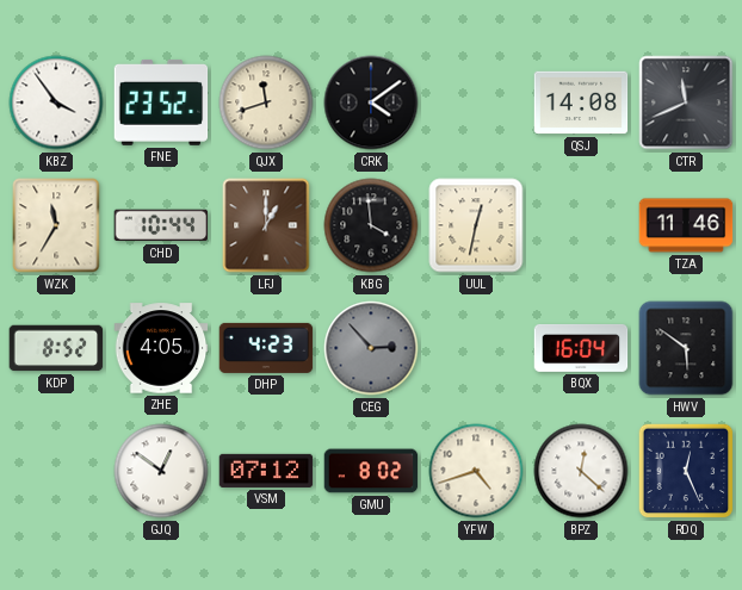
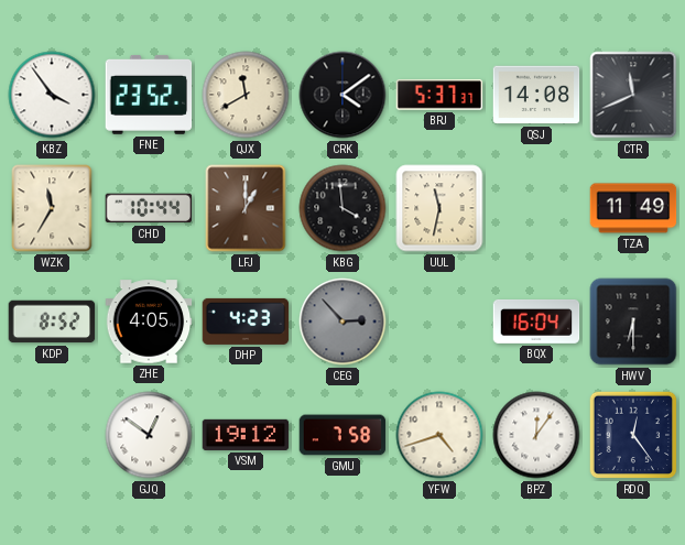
QJX: 11:42 -> 11:40
BRJ: none -> 5:37
UUL: 12:32 -> 11:32
TZA: 11:46 -> 11:49
HWV: 5:51 -> 6:30
VSM: 07:12 -> 19:12
GMU: 8:02 -> 7:58
BPZ: 12:22 -> 12:06
RDQ: 12:26 -> 12:24
